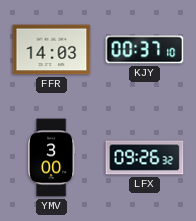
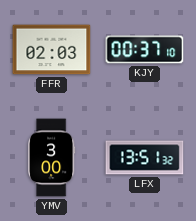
FFR: 14:03 -> 02:03
LFX: 09:26 -> 13:51
